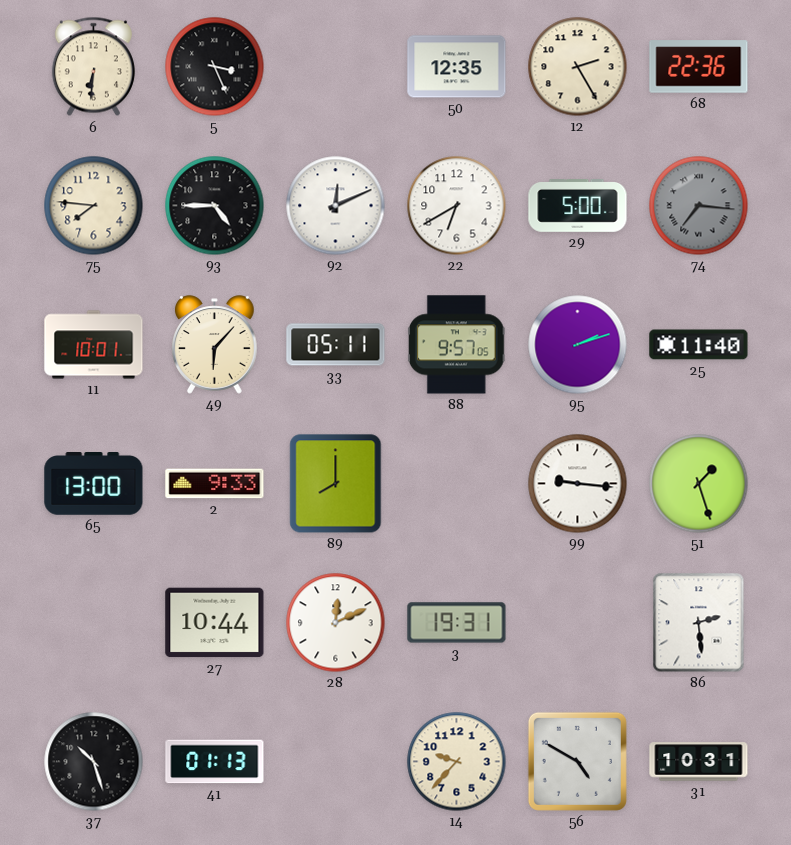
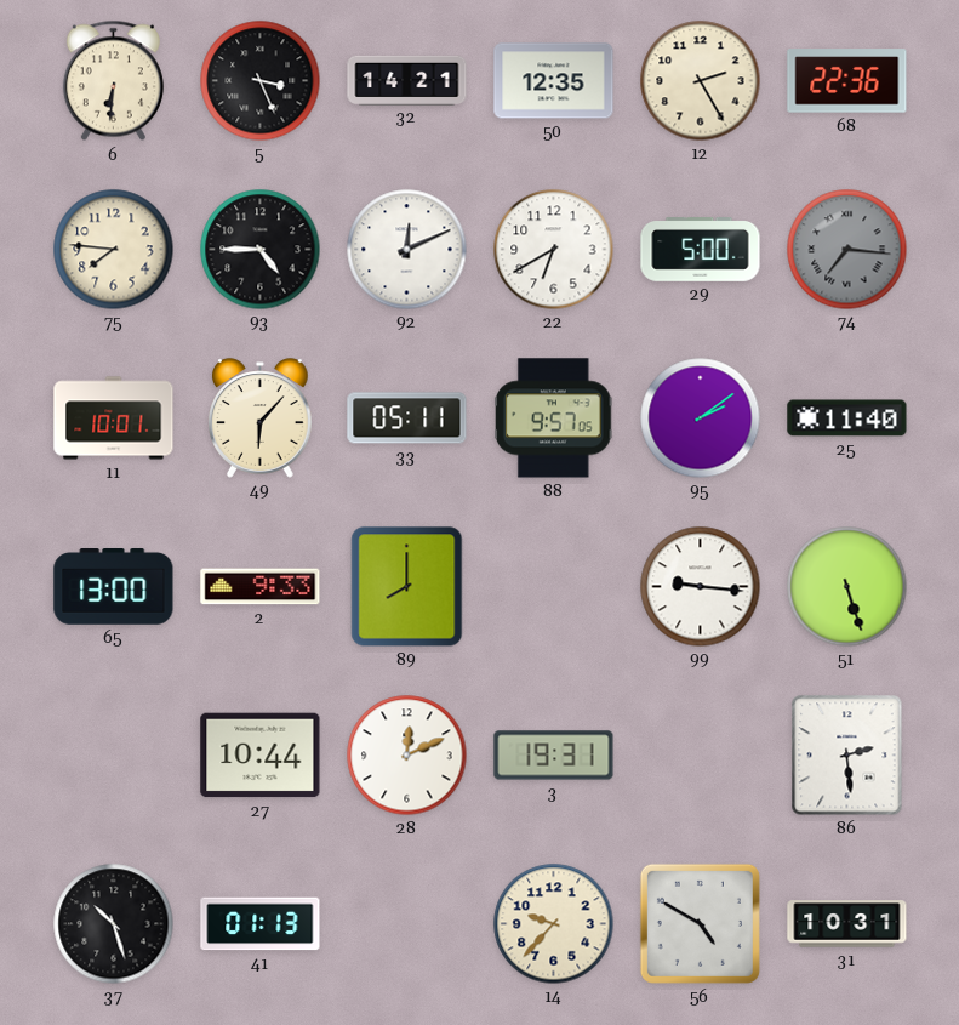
32: none -> 14:21
95: 2:12 -> 2:09
51: 1:27 -> 5:27
